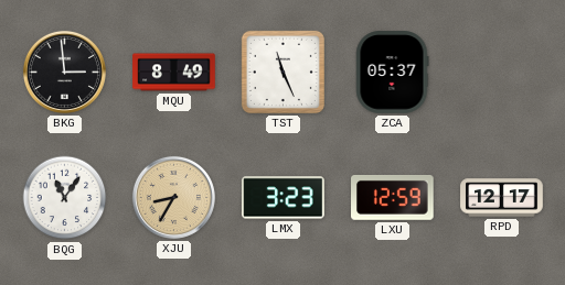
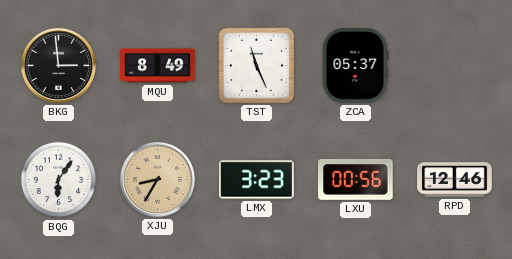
BQG: 11:06 -> 6:06
LXU: 12:59 -> 00:56
RPD: 12:17 -> 12:46
